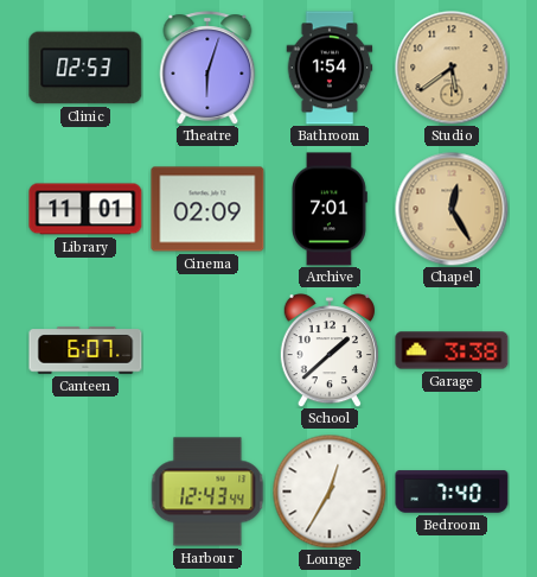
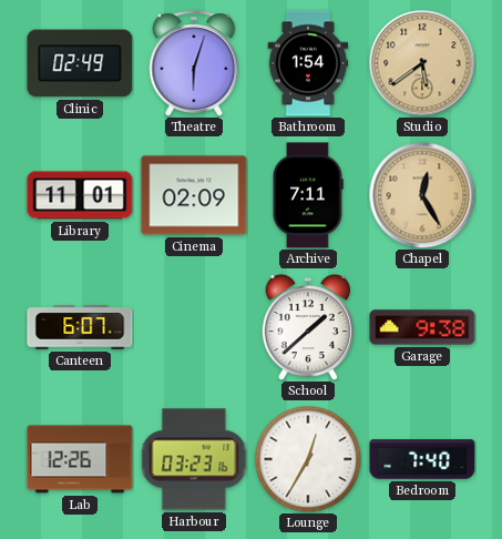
Clinic: 02:53 -> 02:49
Archive: 7:01 -> 7:11
Garage: 3:38 -> 9:38
Lab: none -> 12:26
Harbour: 12:43 -> 03:23
